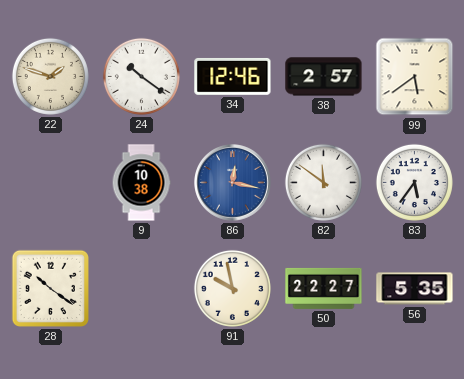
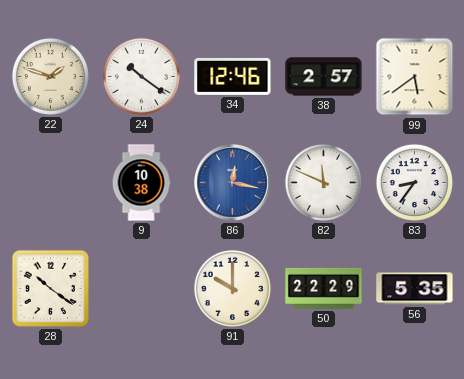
82: 11:51 -> 11:49
83: 5:36 -> 8:36
91: 9:58 -> 10:00
50: 22:27 -> 22:29
